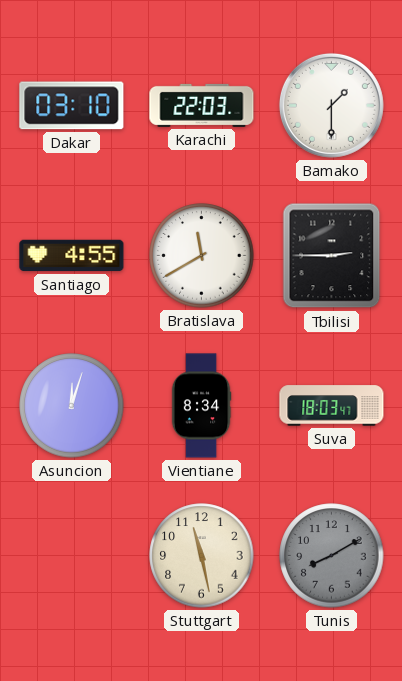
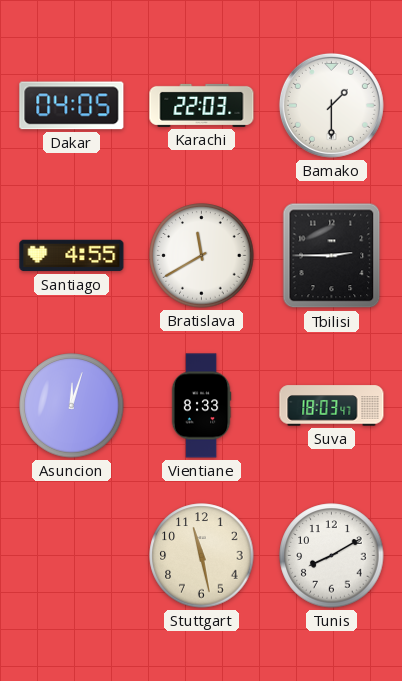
Dakar: 03:10 -> 04:05
Vientiane: 8:34 -> 8:33
Tunis dial: grey -> white
